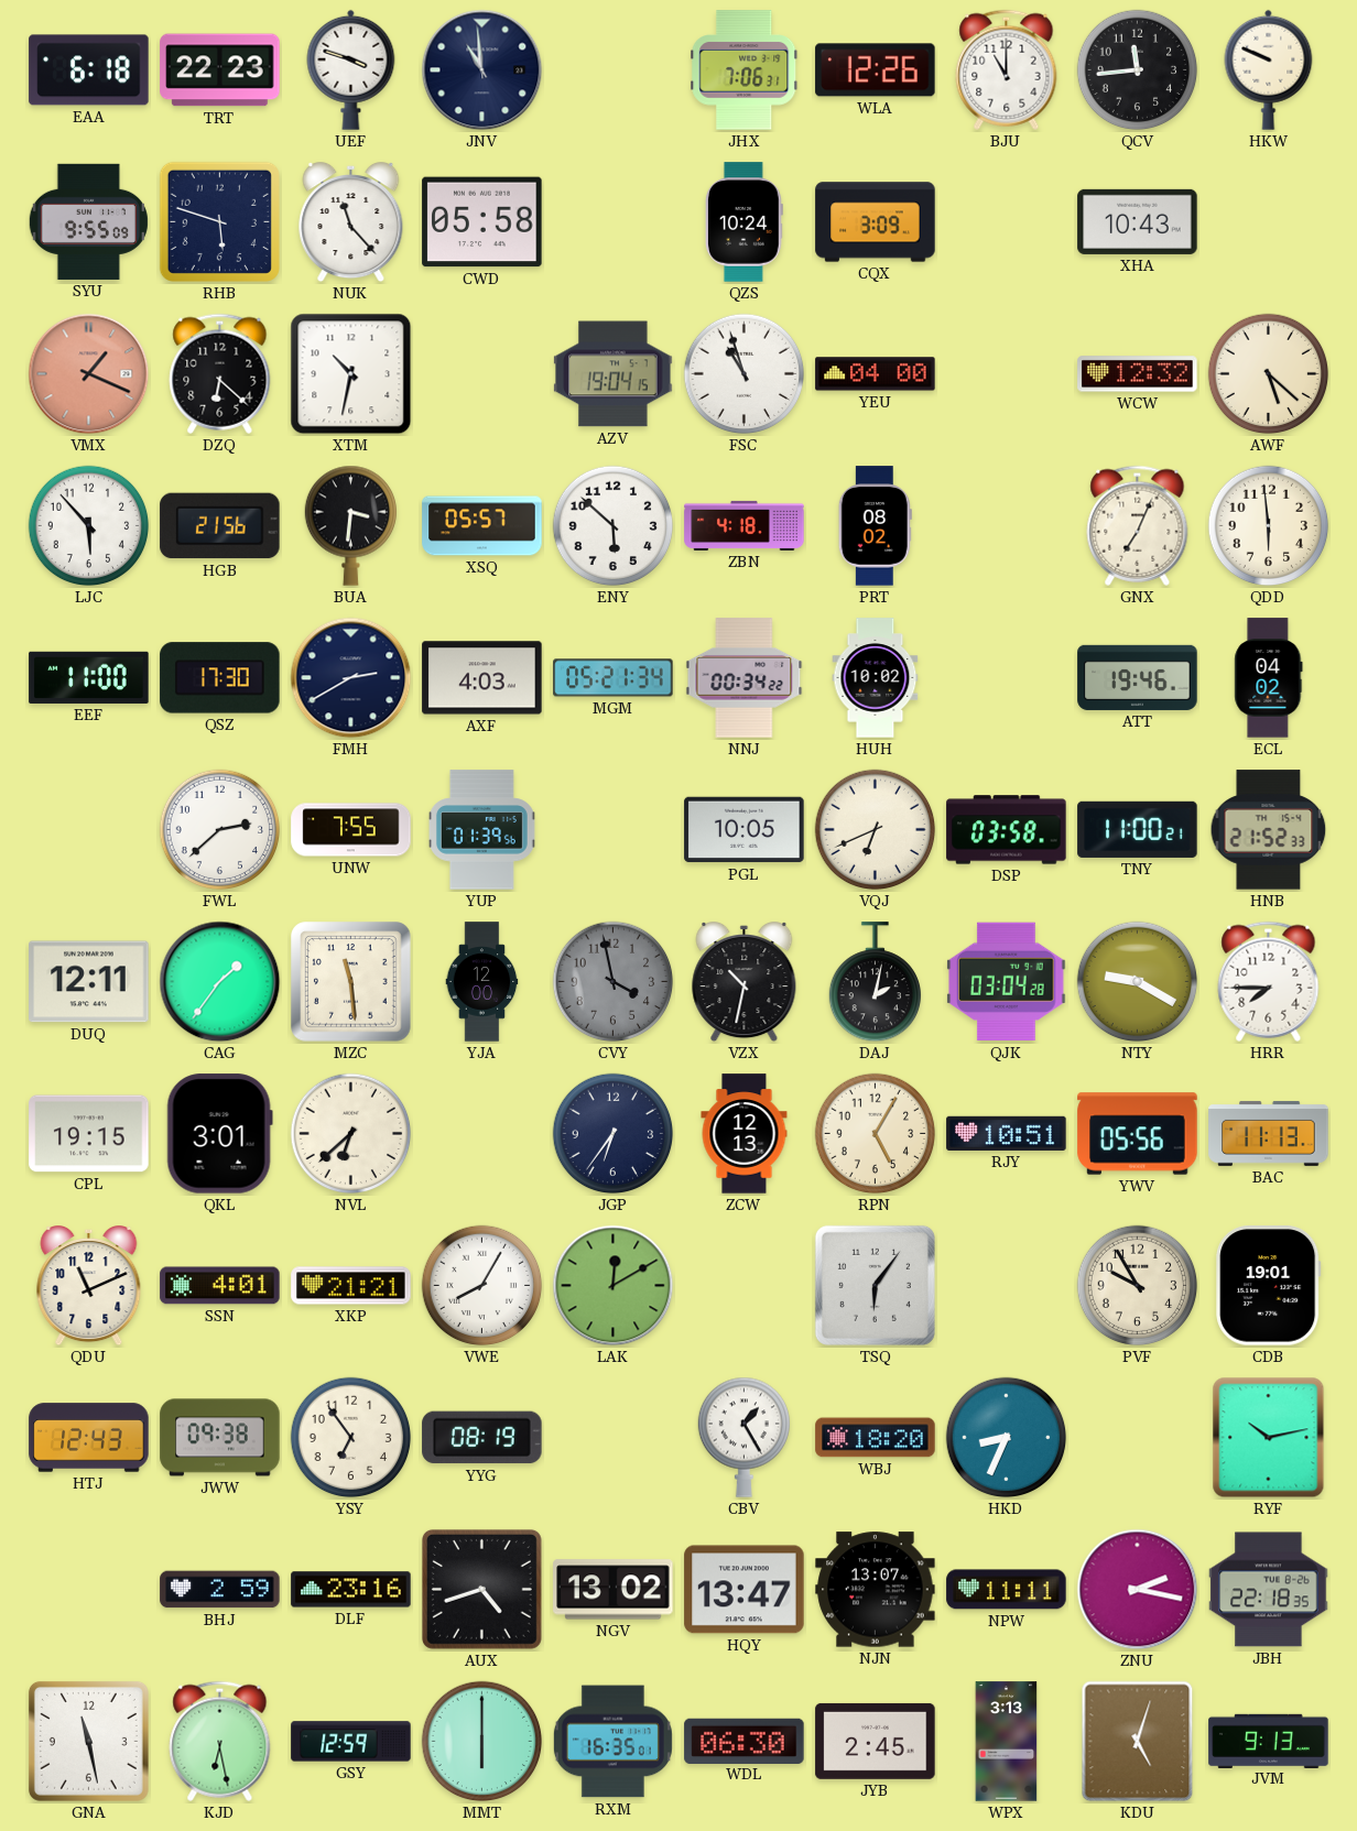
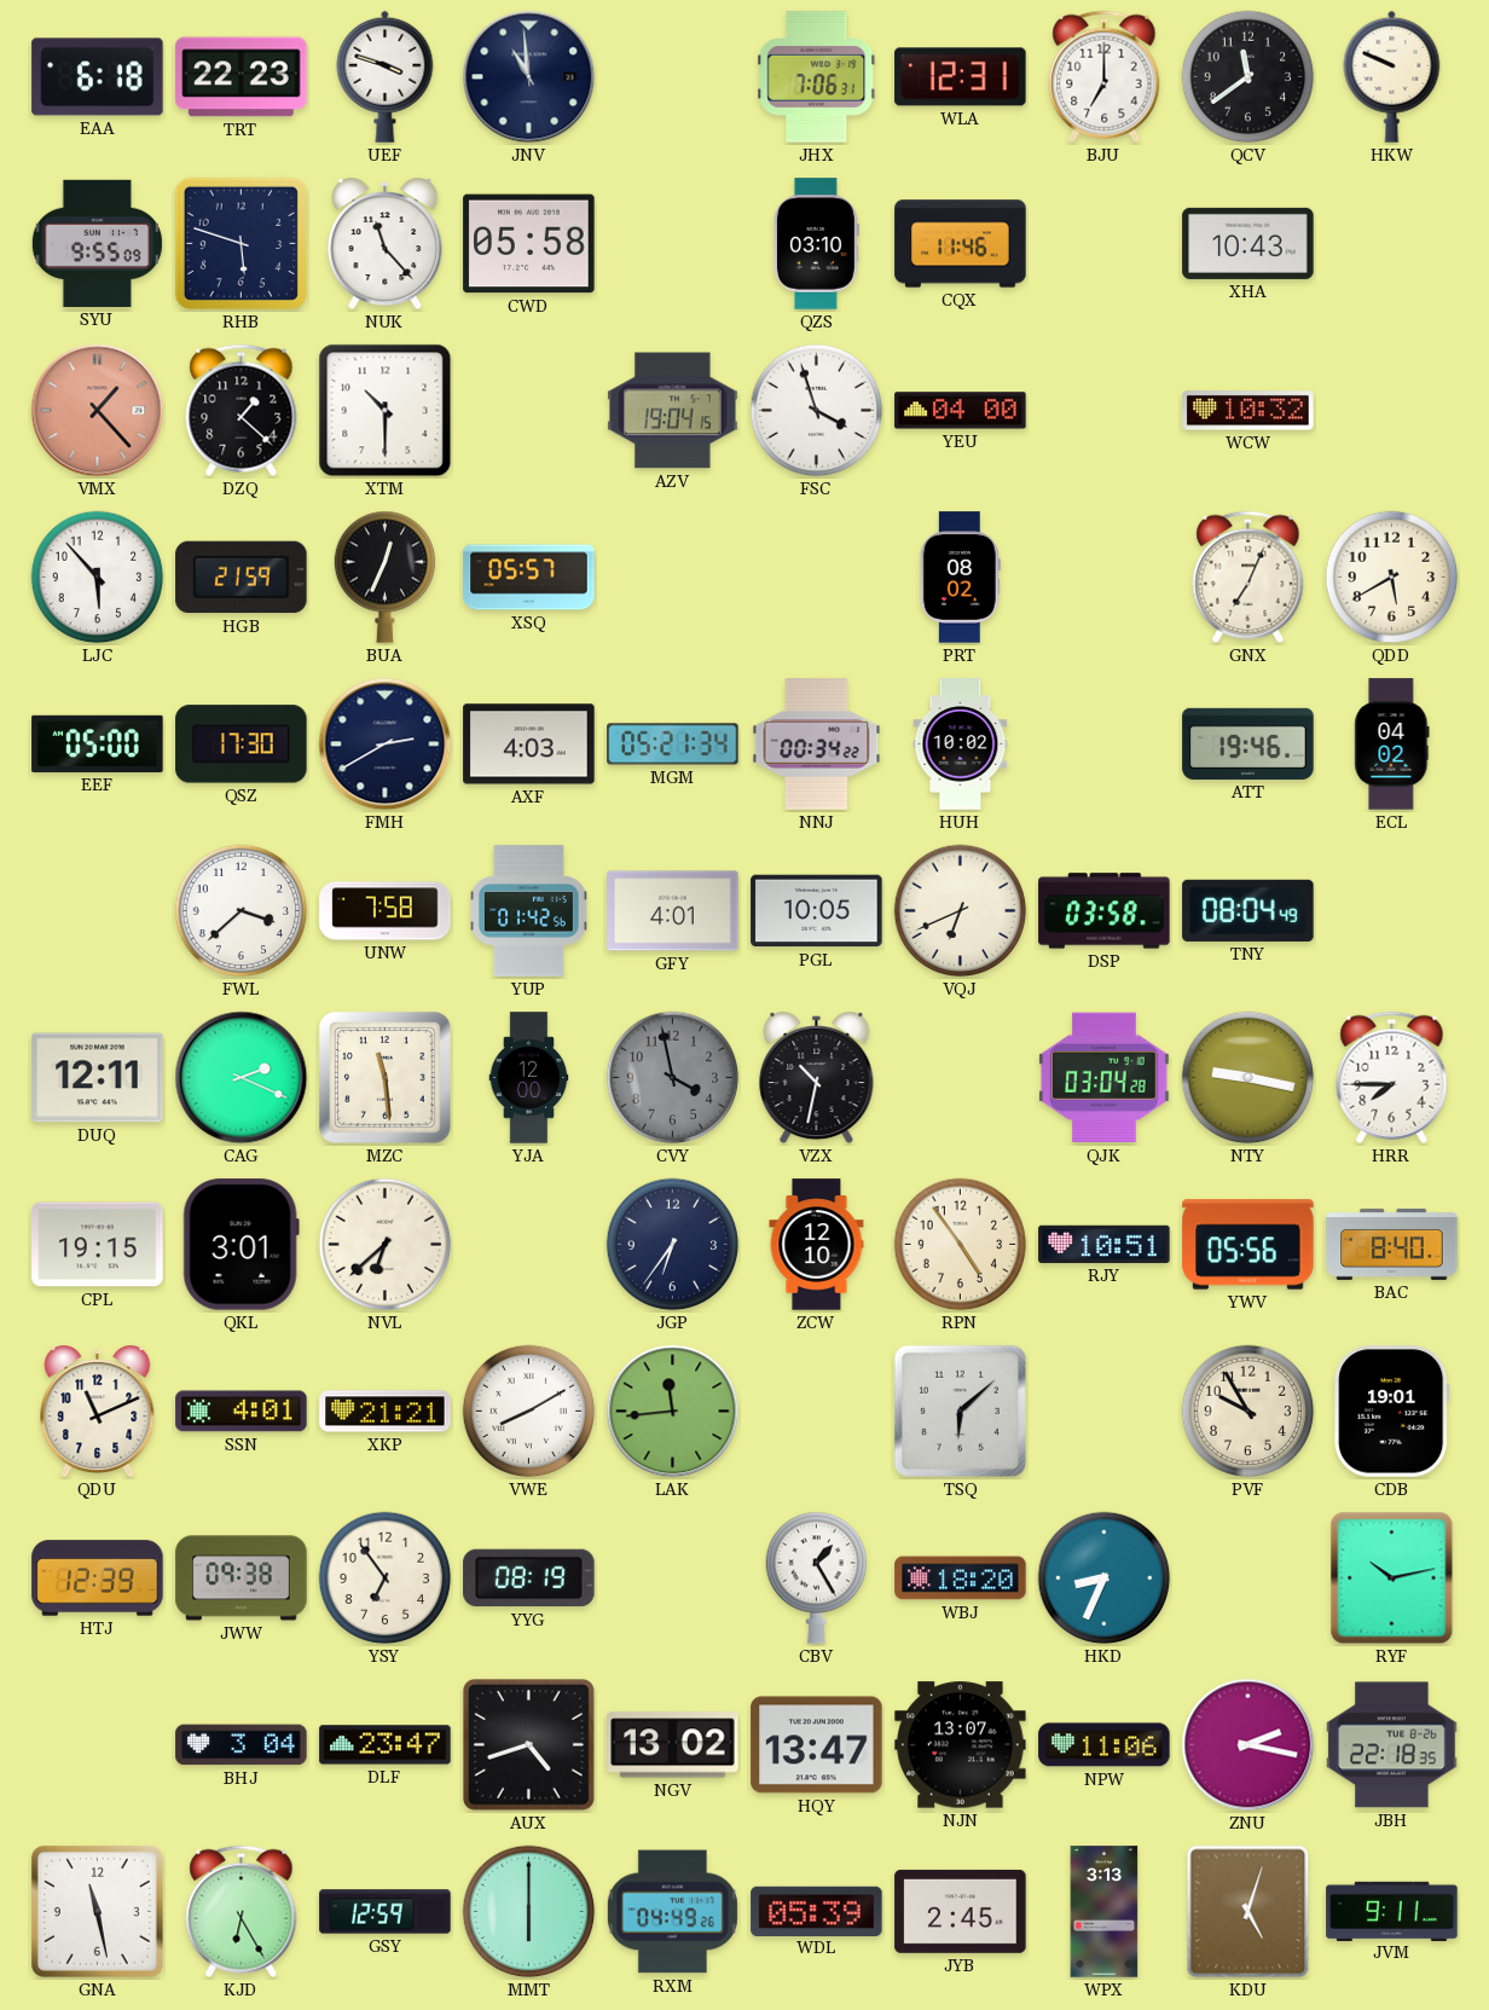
WLA: 12:26 -> 12:31
BJU: 11:00 -> 7:00
QCV: 11:44 -> 11:39
QZS: 10:24 -> 03:10
CQX: 3:09 -> 11:46
VMX: 1:19 -> 1:23
DZQ: 6:22 -> 1:22
XTM: 10:32 -> 10:30
FSC: 10:57 -> 3:57
WCW: 12:32 -> 10:32
AWF: 5:22 -> none
HGB: 21:56 -> 21:59
BUA: 3:31 -> 12:34
ENY: 5:52 -> none
ZBN: 4:18 -> none
QDD: 5:59 -> 5:40
EEF: 11:00 -> 05:00
FWL: 2:38 -> 3:38
UNW: 7:55 -> 7:58
YUP: 01:39 -> 01:42
GFY: none -> 4:01
TNY: 11:00 -> 08:04
HNB: 21:52 -> none
CAG: 1:36 -> 2:19
DAJ: 2:02 -> none
NTY: 9:20 -> 9:17
ZCW: 12:13 -> 12:10
RPN: 5:05 -> 4:54
BAC: 11:13 -> 8:40
VWE: 8:05 -> 8:10
LAK: 12:10 -> 11:44
TSQ: 6:06 -> 6:08
HTJ: 12:43 -> 12:39
BHJ: 2:59 -> 3:04
DLF: 23:16 -> 23:47
NPW: 11:11 -> 11:06
KJD: 6:28 -> 6:25
RXM: 16:35 -> 04:49
WDL: 06:30 -> 05:39
JVM: 9:13 -> 9:11
